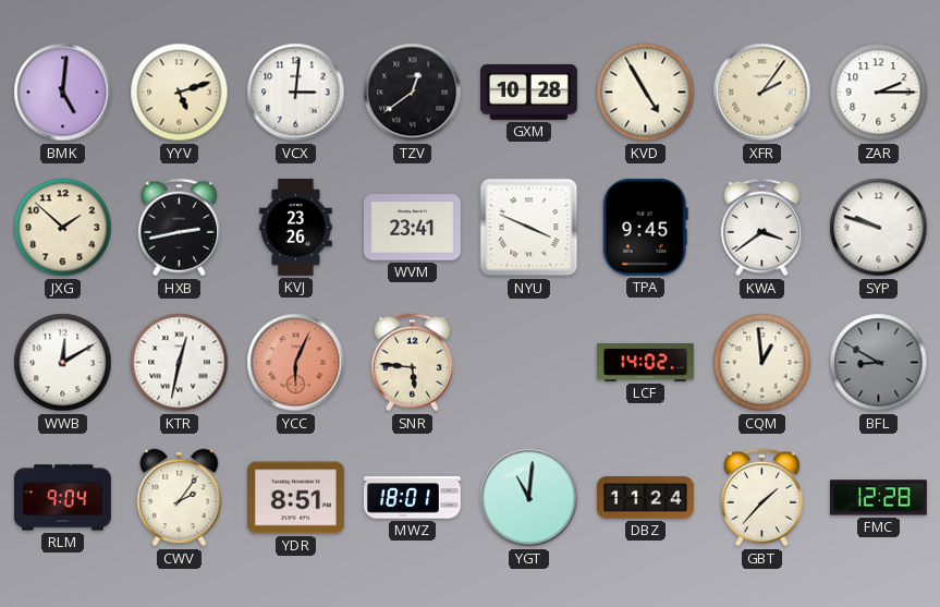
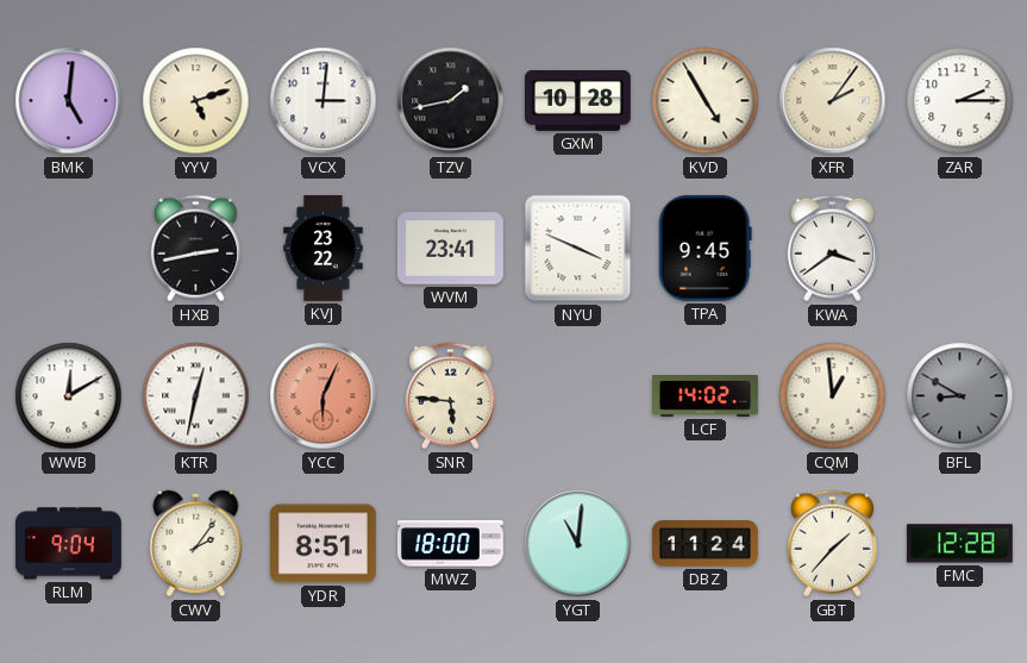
TZV: 12:39 -> 1:43
JXG: 1:52 -> none
KVJ: 23:26 -> 23:22
SYP: 9:48 -> none
MWZ: 18:01 -> 18:00
